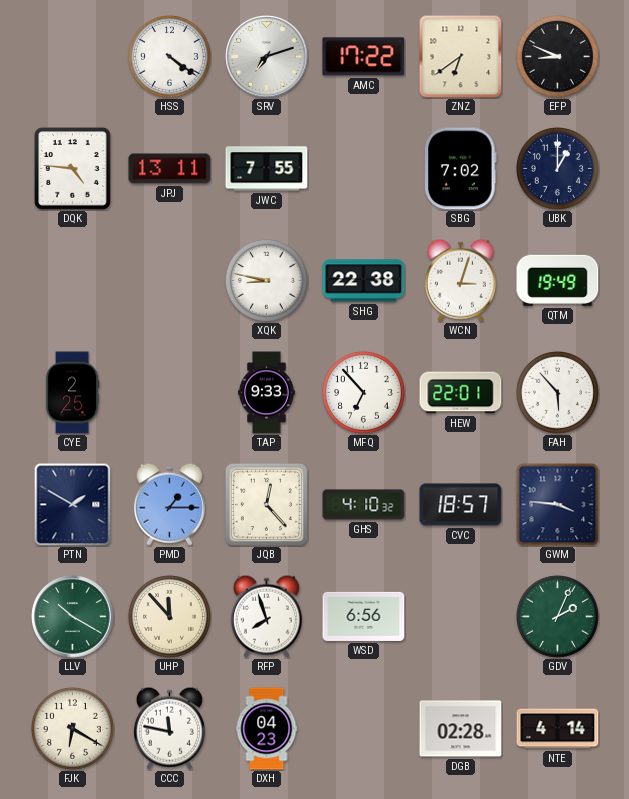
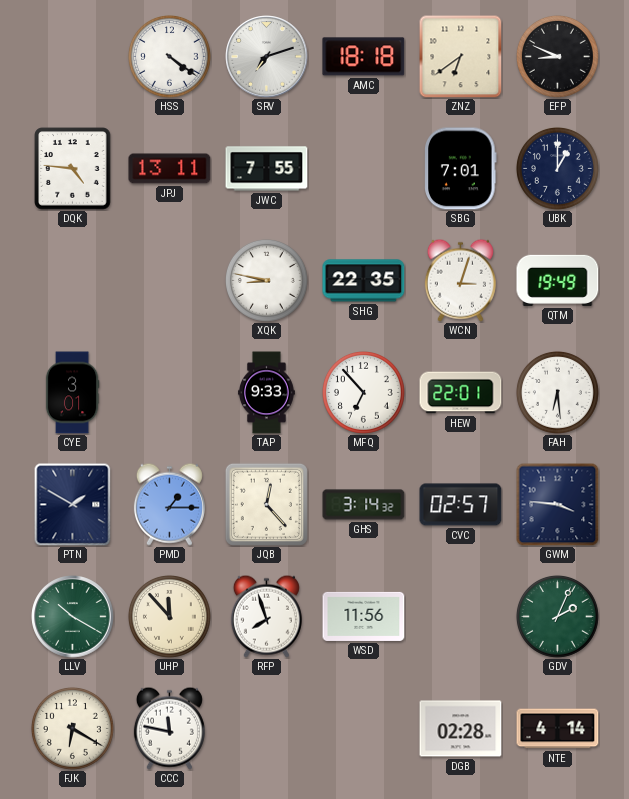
AMC: 17:22 -> 18:18
SBG: 7:02 -> 7:01
SHG: 22:38 -> 22:35
CYE: 2:25 -> 3:01
FAH: 5:53 -> 6:29
GHS: 4:10 -> 3:14
CVC: 18:57 -> 02:57
WSD: 6:56 -> 11:56
DXH: 04:23 -> none
